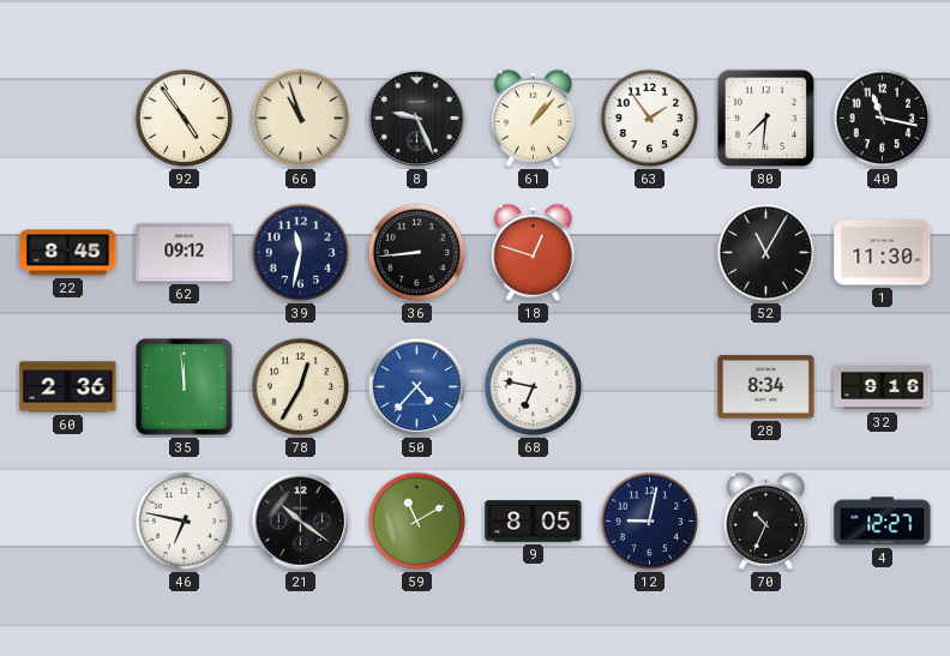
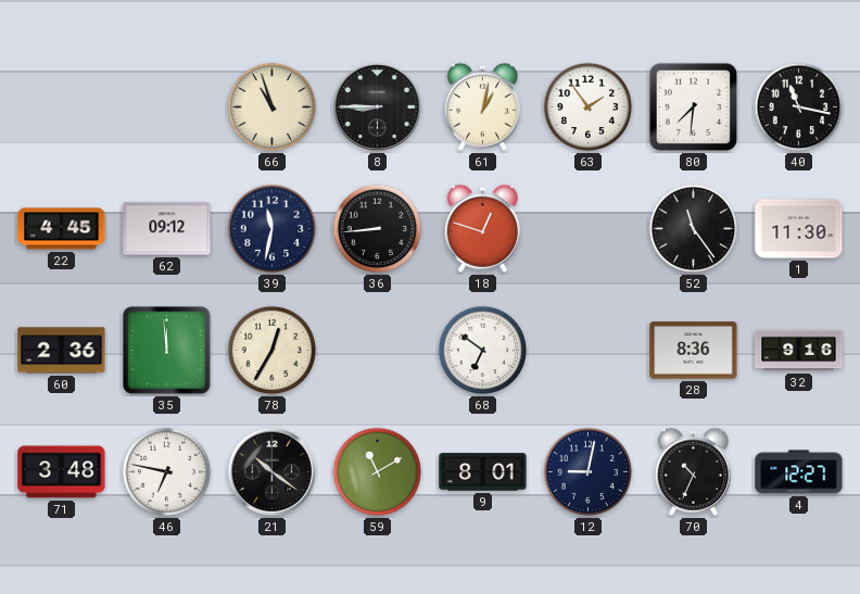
92: 4:54 -> none
8: 9:26 -> 8:45
61: 1:07 -> 1:02
22: 8:45 -> 4:45
52: 11:05 -> 11:24
50: 4:37 -> none
68: 6:47 -> 6:51
28: 8:34 -> 8:36
71: none -> 3:48
9: 8:05 -> 8:01
